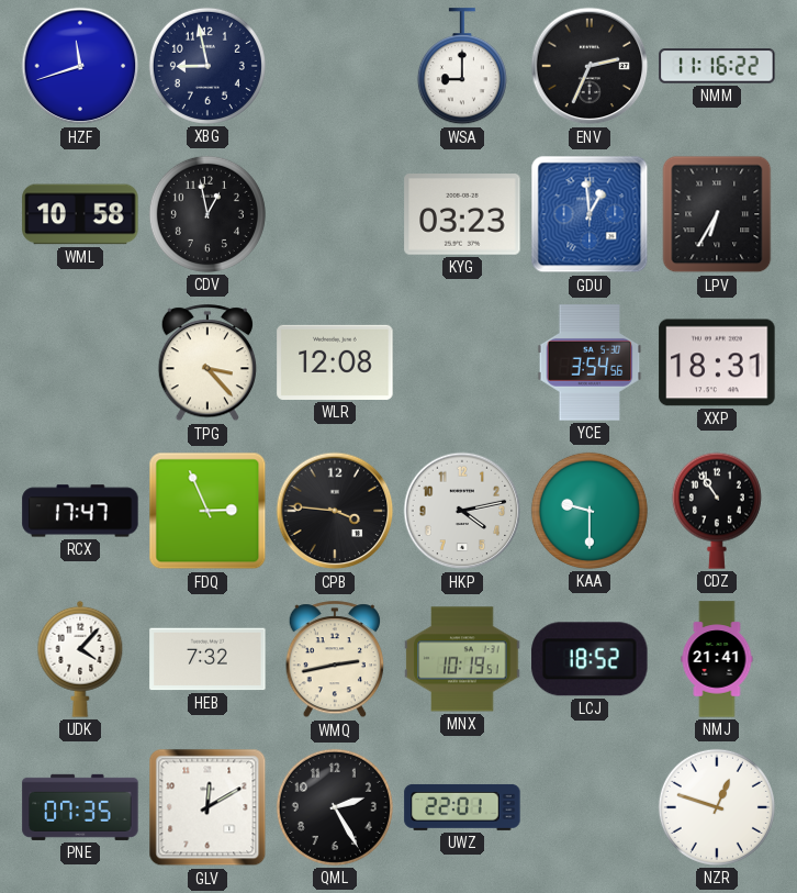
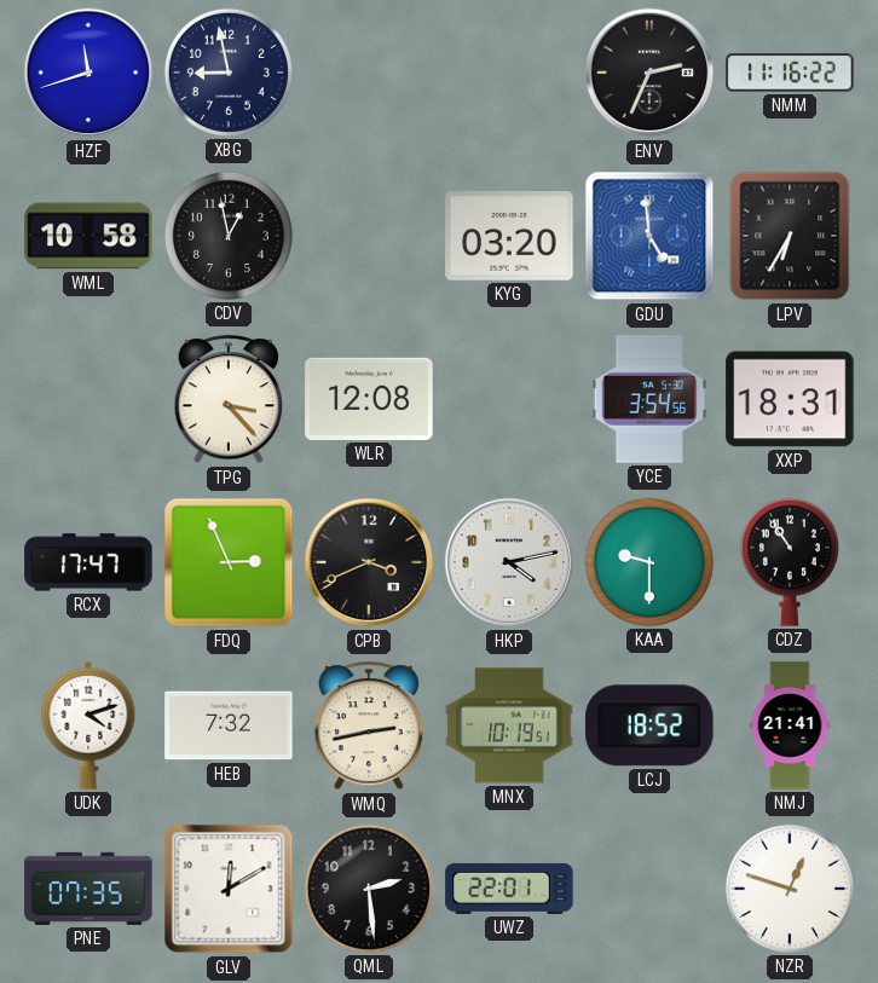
WSA: 9:00 -> none
KYG: 03:23 -> 03:20
GDU: 12:59 -> 4:59
CPB: 3:46 -> 3:41
UDK: 4:07 -> 4:12
QML: 2:25 -> 2:29
